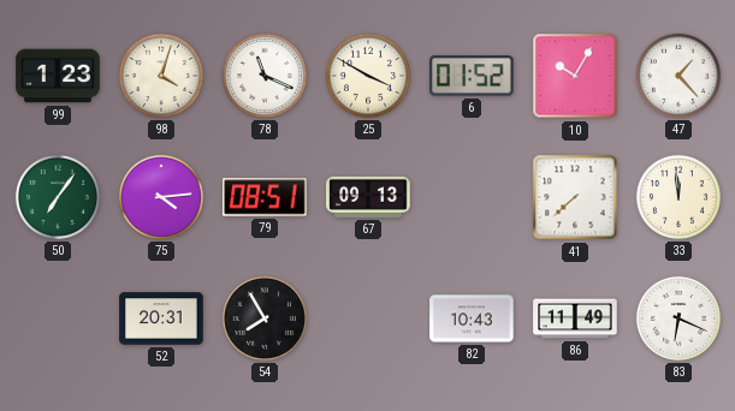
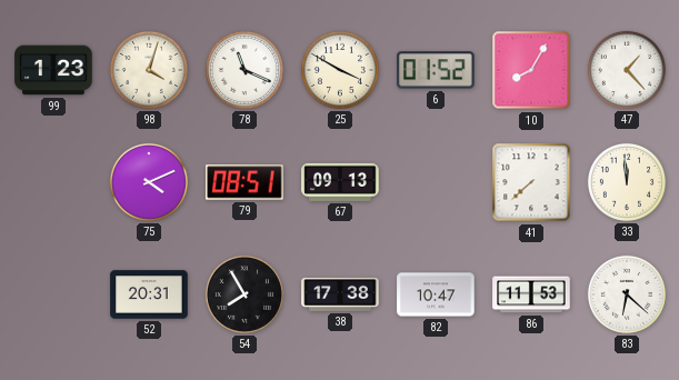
10: 10:05 -> 8:05
50: 7:06 -> none
75: 4:14 -> 4:11
38: none -> 17:38
82: 10:43 -> 10:47
86: 11:49 -> 11:53
83: 6:19 -> 6:22
